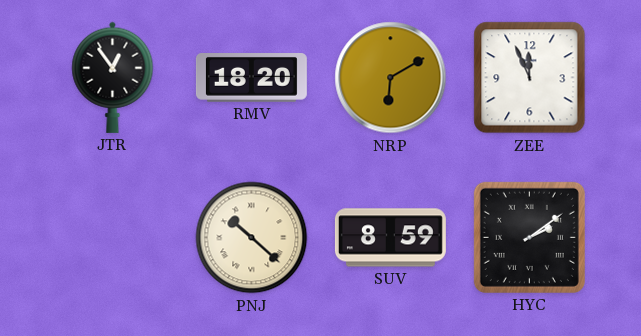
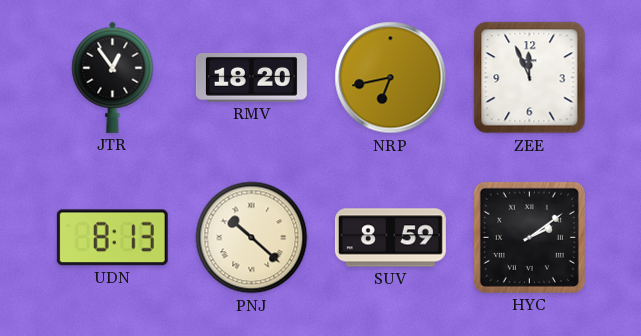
NRP: 6:10 -> 6:43
UDN: none -> 8:13
